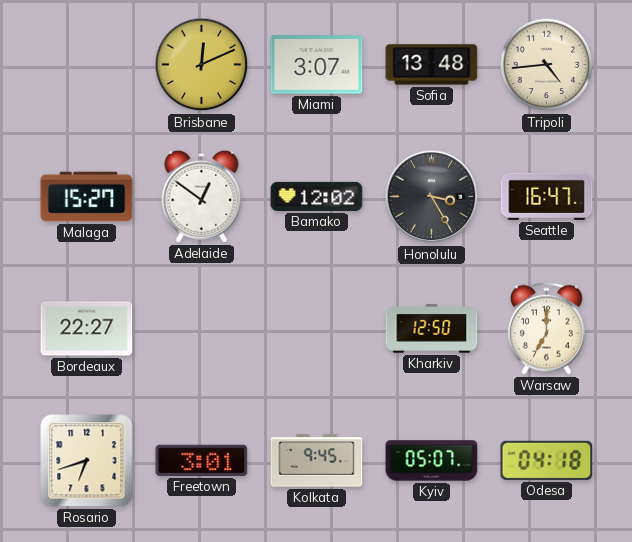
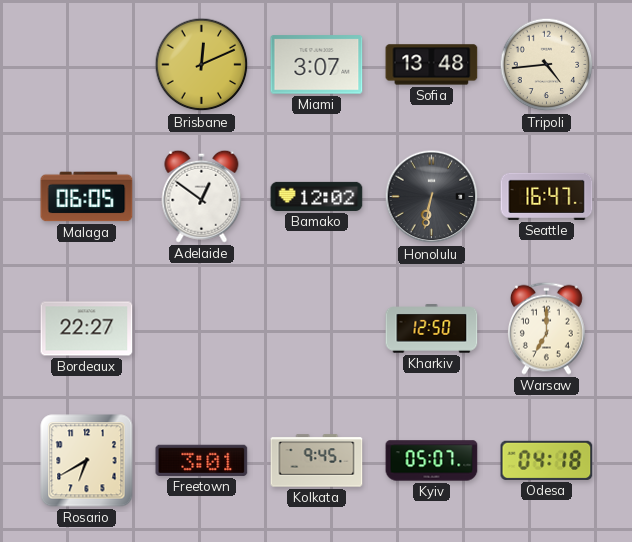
Malaga: 15:27 -> 06:05
Honolulu: 3:25 -> 6:32
Rosario: 6:42 -> 6:40
